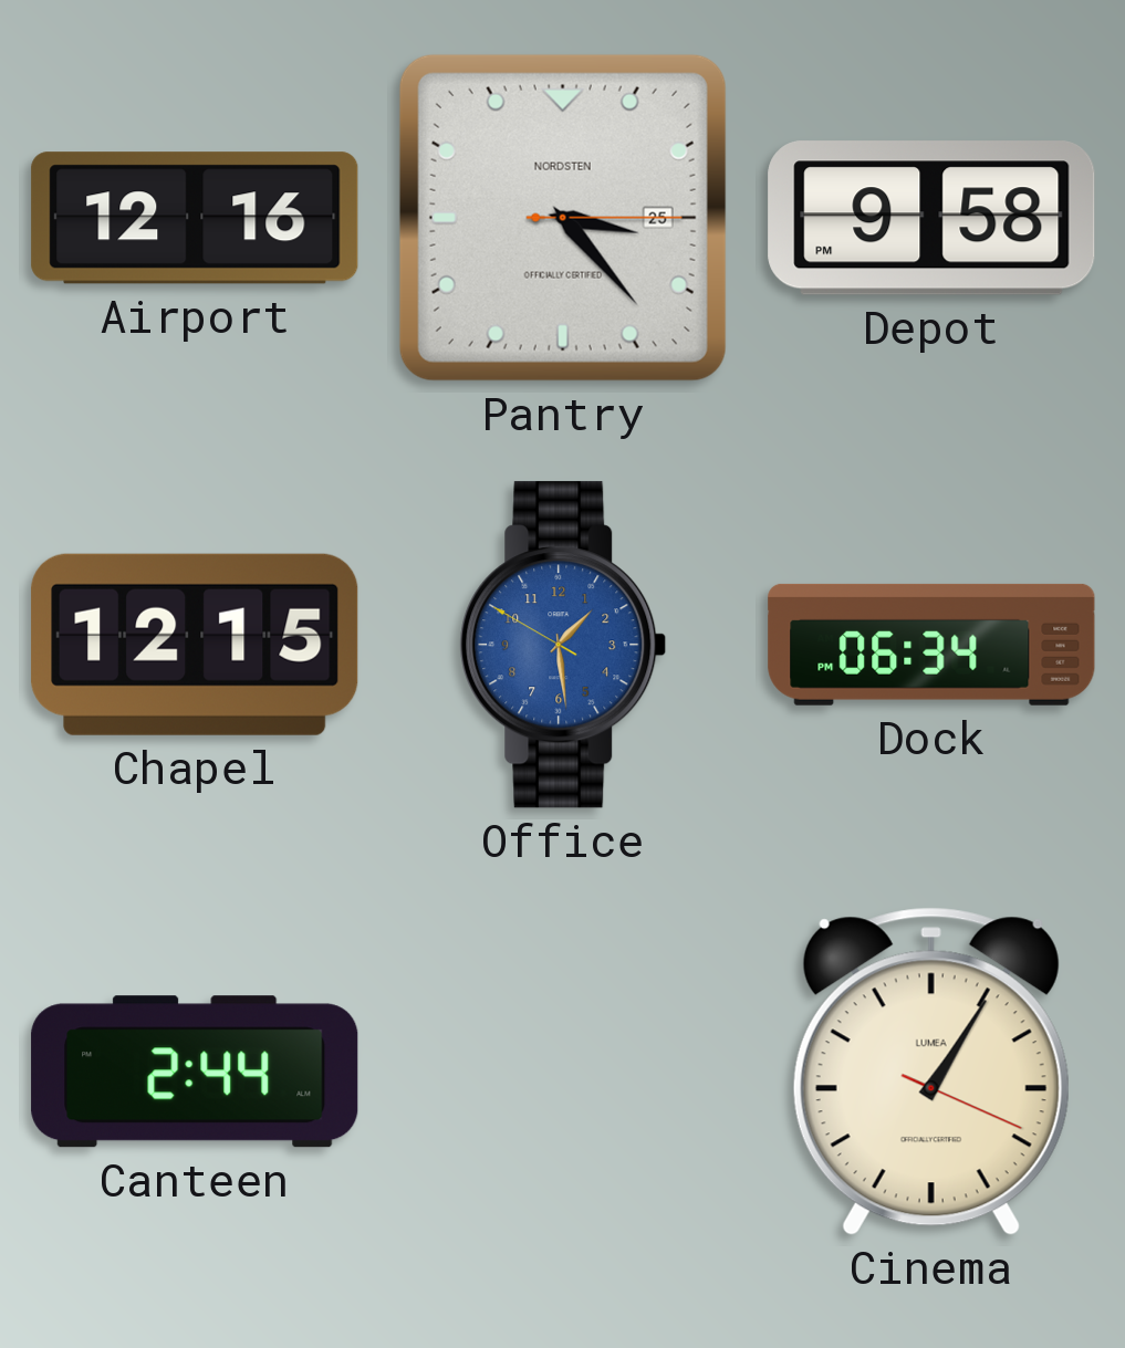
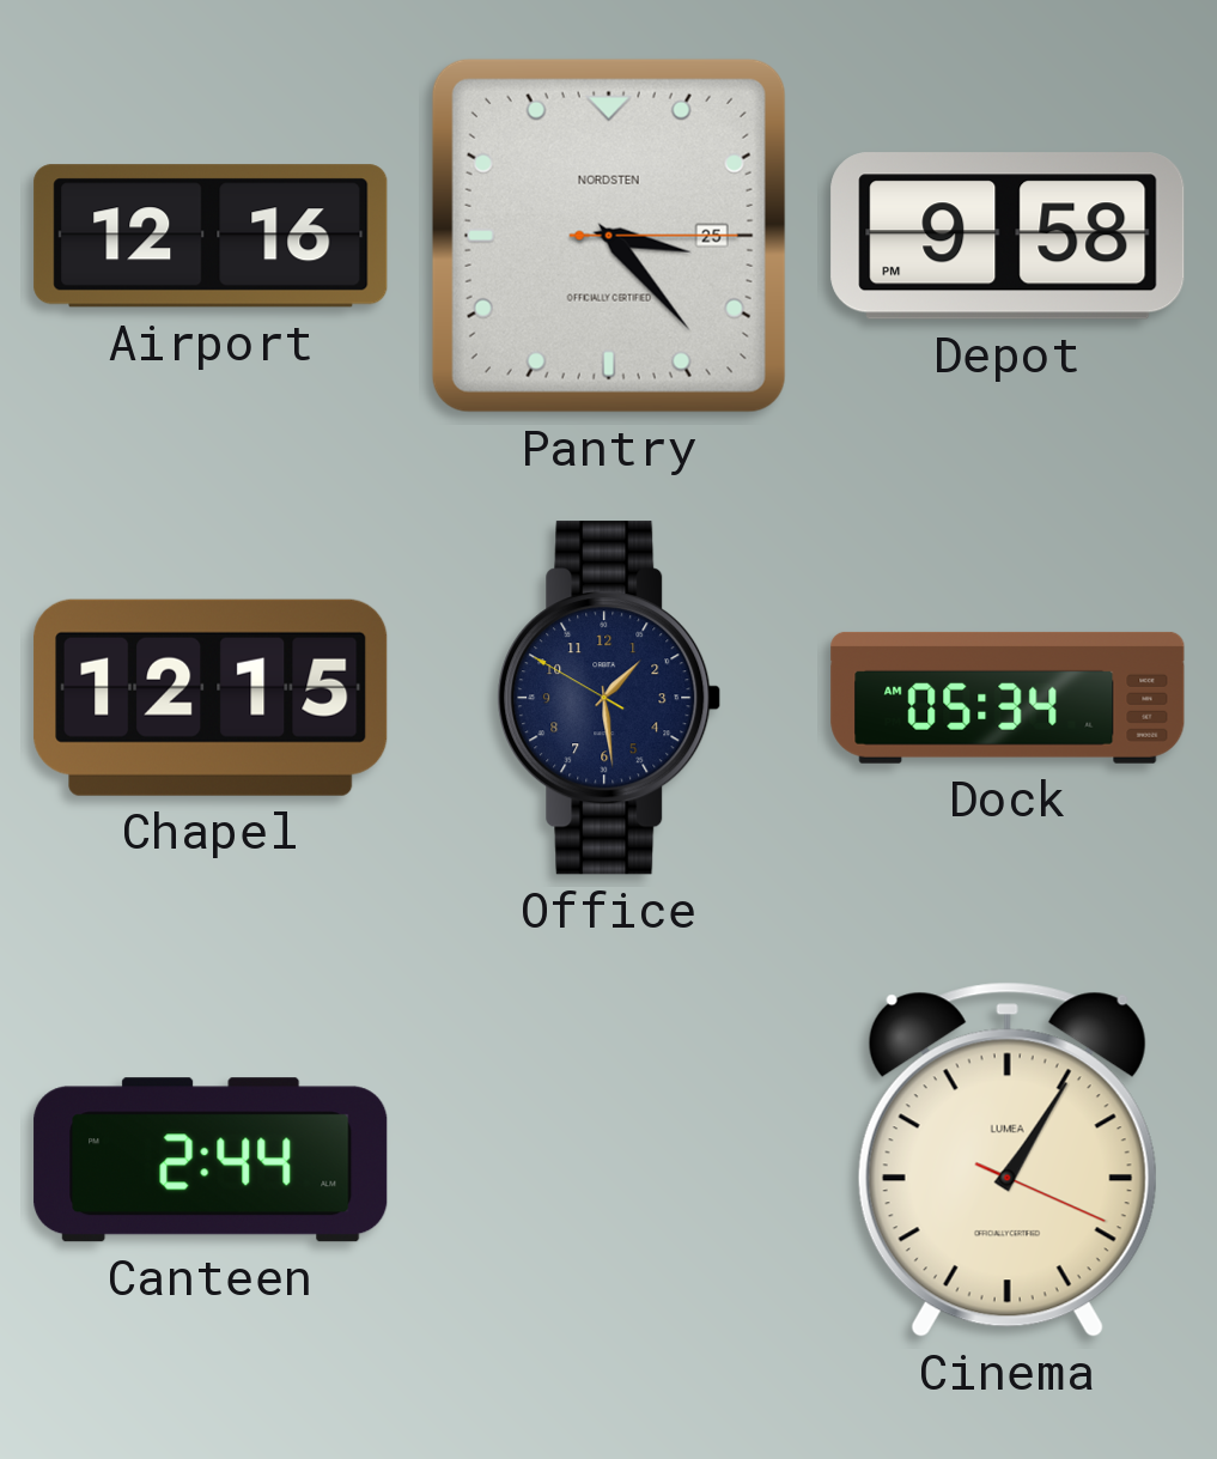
Office dial: blue -> navy
Dock: 06:34 -> 05:34
